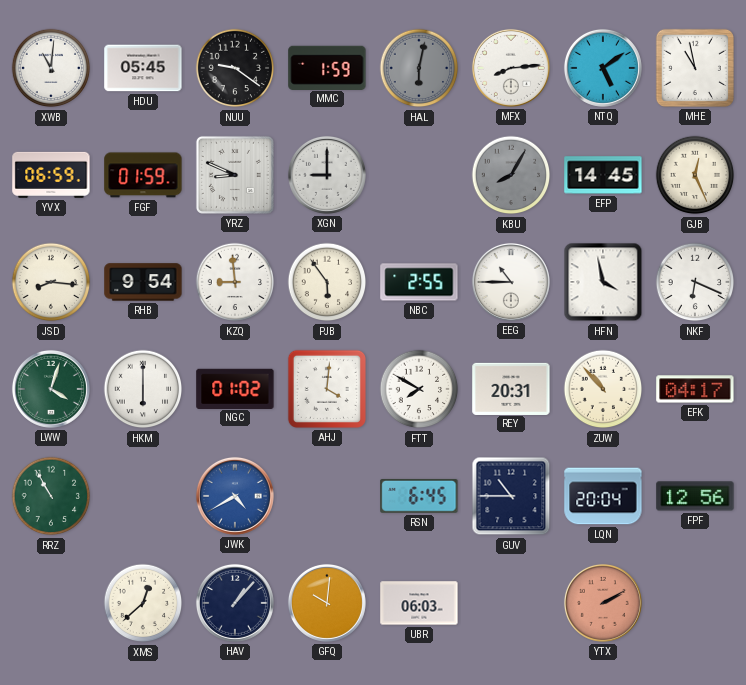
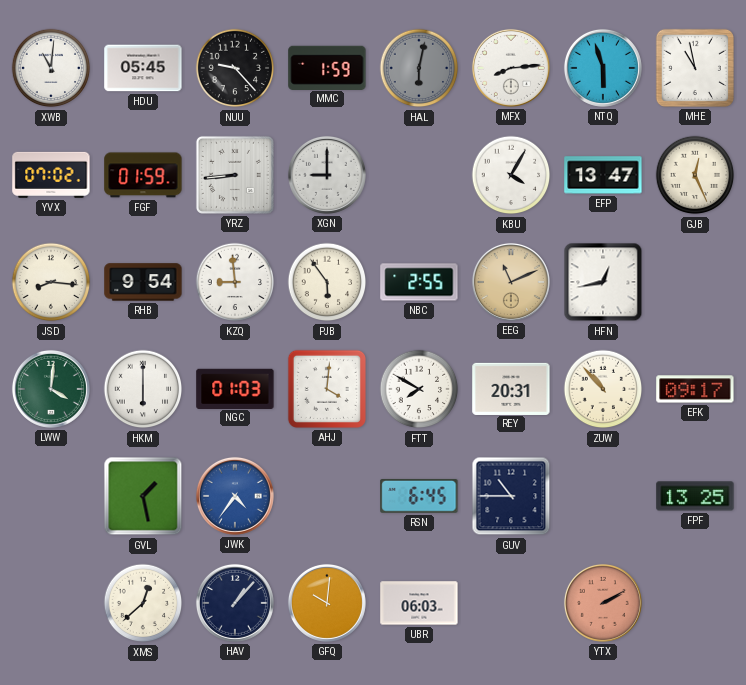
NUU: 9:21 -> 9:23
NTQ: 5:09 -> 5:57
YVX: 06:59 -> 07:02
YRZ: 8:49 -> 8:44
KBU: 8:05 -> 4:05
KBU dial: grey -> white
EFP: 14:45 -> 13:47
EEG: 10:45 -> 11:11
EEG dial: white -> champagne
HFN: 3:58 -> 12:43
NKF: 6:19 -> none
LWW: 4:03 -> 4:01
NGC: 01:02 -> 01:03
EFK: 04:17 -> 09:17
RRZ: 10:55 -> none
GVL: none -> 1:28
JWK: 4:40 -> 4:36
LQN: 20:04 -> none
FPF: 12:56 -> 13:25
